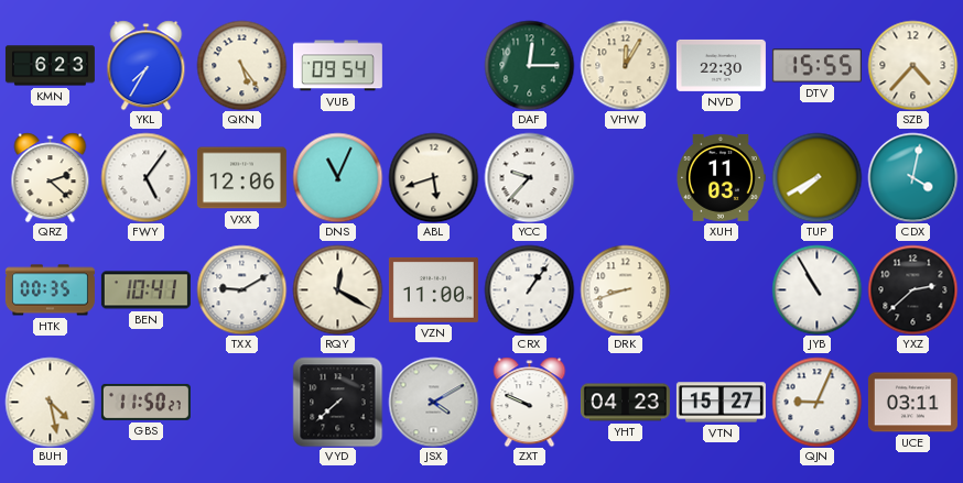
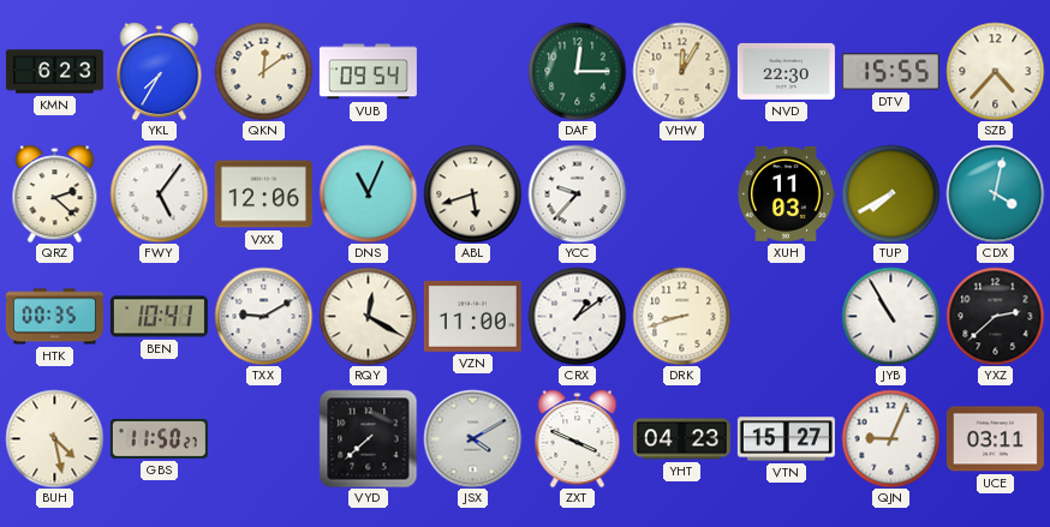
QKN: 5:24 -> 12:09
CRX: 1:06 -> 1:09
ZXT: 9:49 -> 3:49
